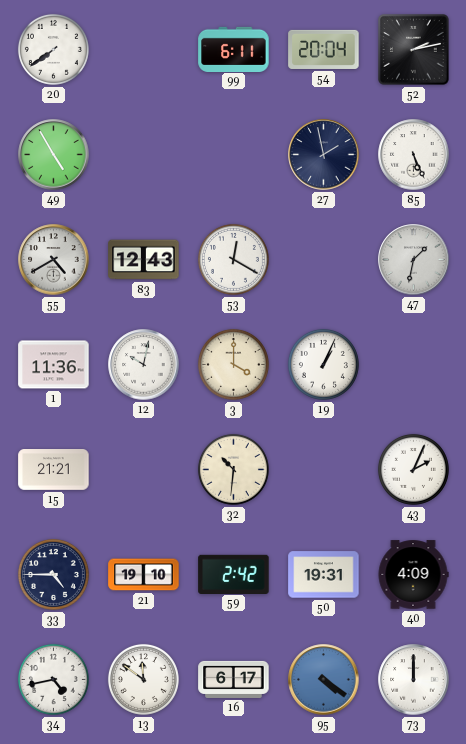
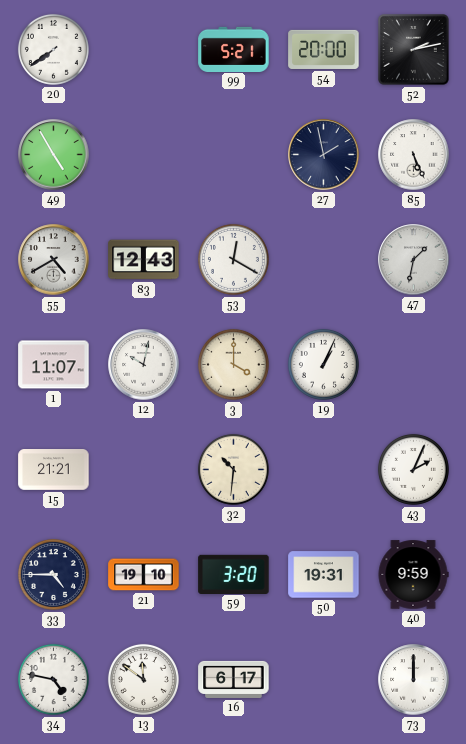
99: 6:11 -> 5:21
54: 20:04 -> 20:00
1: 11:36 -> 11:07
59: 2:42 -> 3:20
40: 4:09 -> 9:59
34: 4:43 -> 4:47
95: 4:21 -> none
